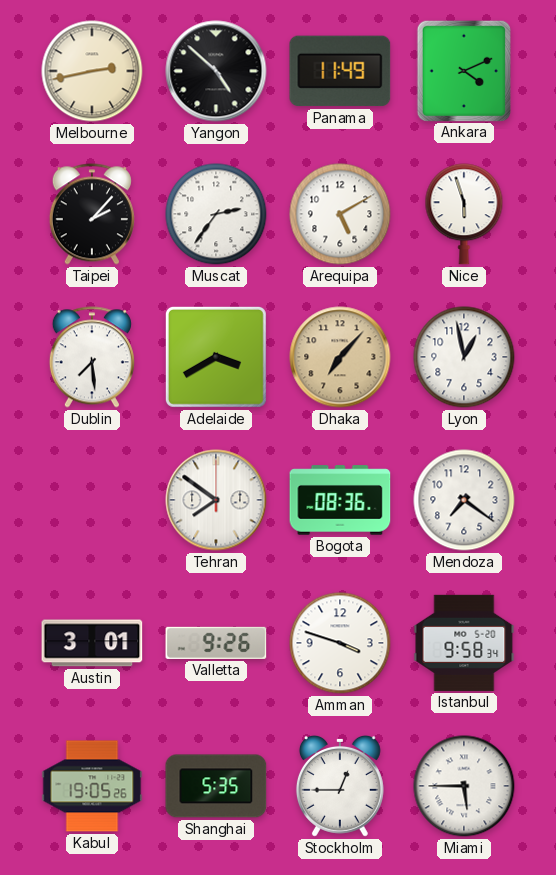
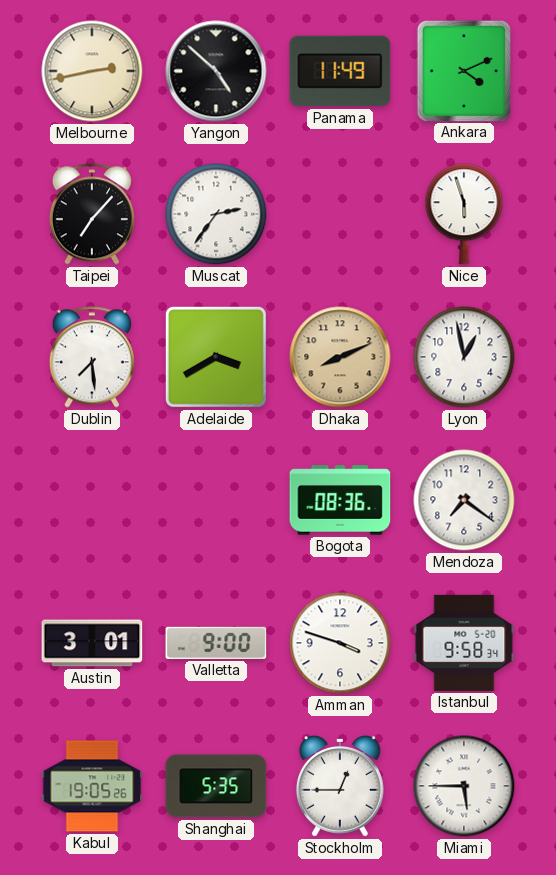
Taipei: 2:07 -> 7:07
Arequipa: 5:10 -> none
Dhaka: 7:07 -> 8:11
Tehran: 7:51 -> none
Valletta: 9:26 -> 9:00
